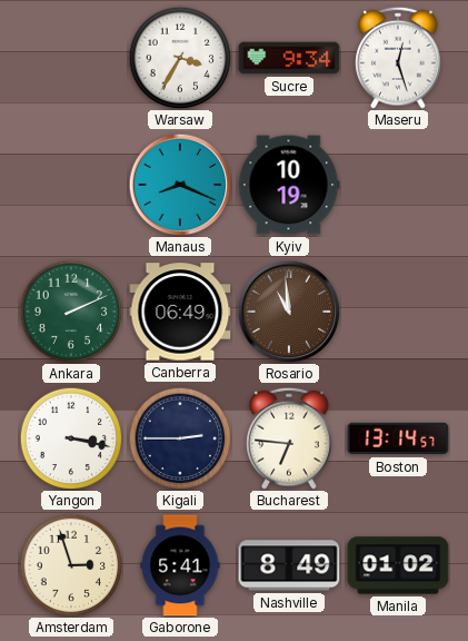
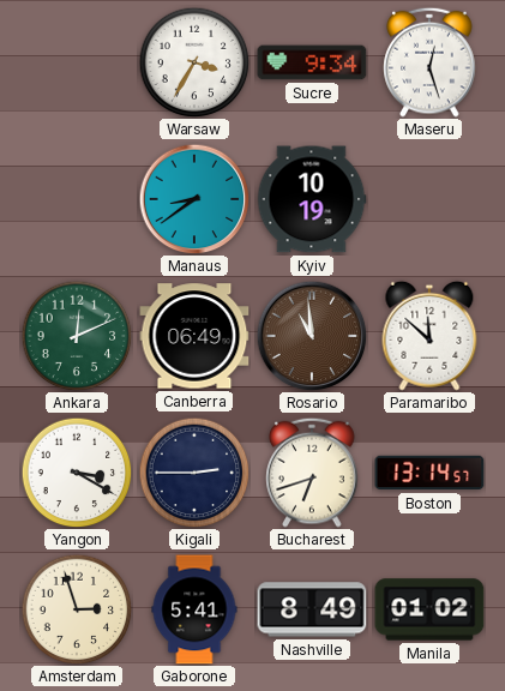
Manaus: 8:19 -> 8:39
Ankara: 2:11 -> 12:11
Paramaribo: none -> 11:52
Yangon: 3:17 -> 3:20
Bucharest: 6:46 -> 6:42
